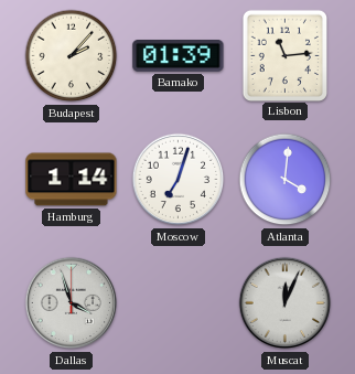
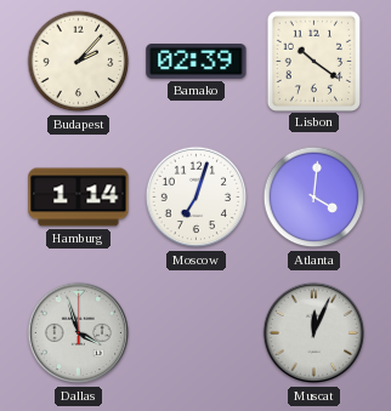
Bamako: 01:39 -> 02:39
Lisbon: 11:14 -> 10:21
